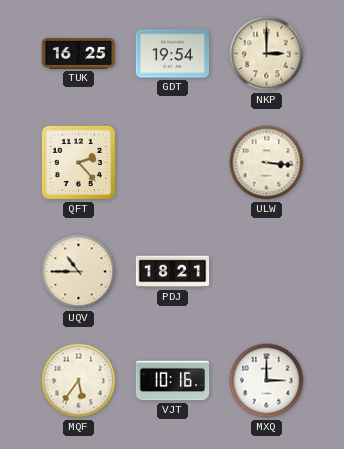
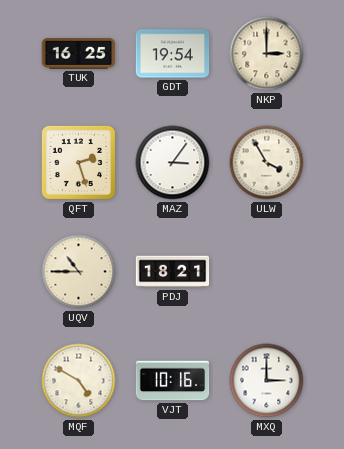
QFT: 2:23 -> 2:27
MAZ: none -> 3:06
ULW: 3:16 -> 3:55
MQF: 5:36 -> 4:50
